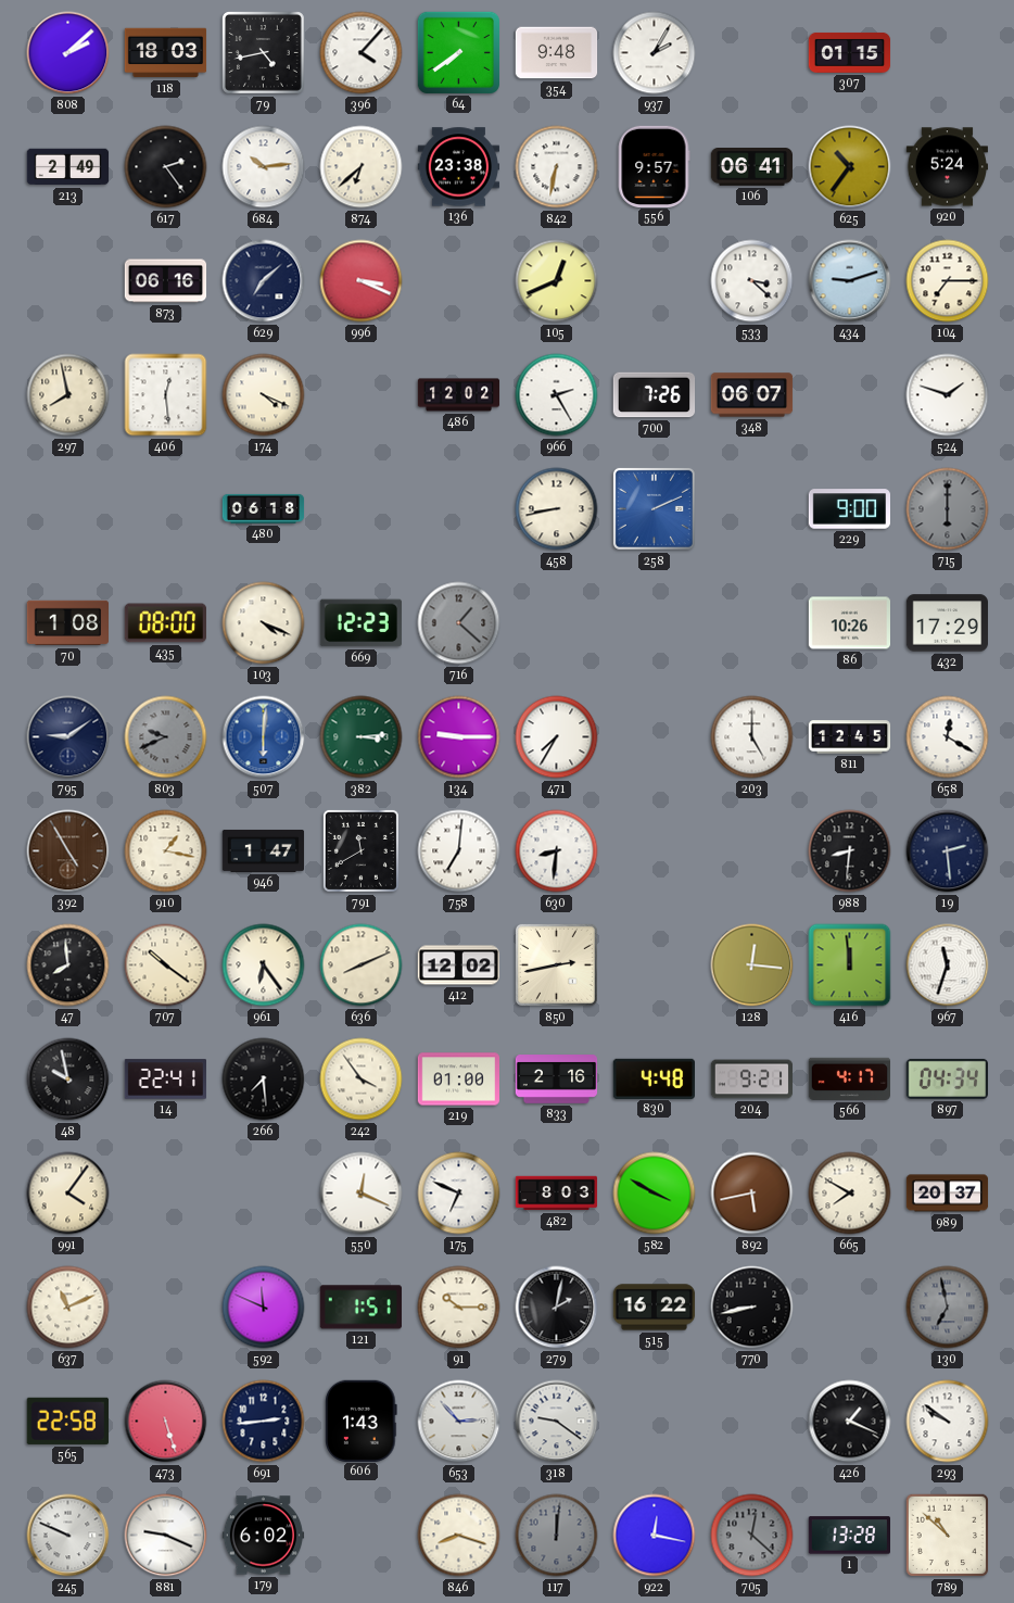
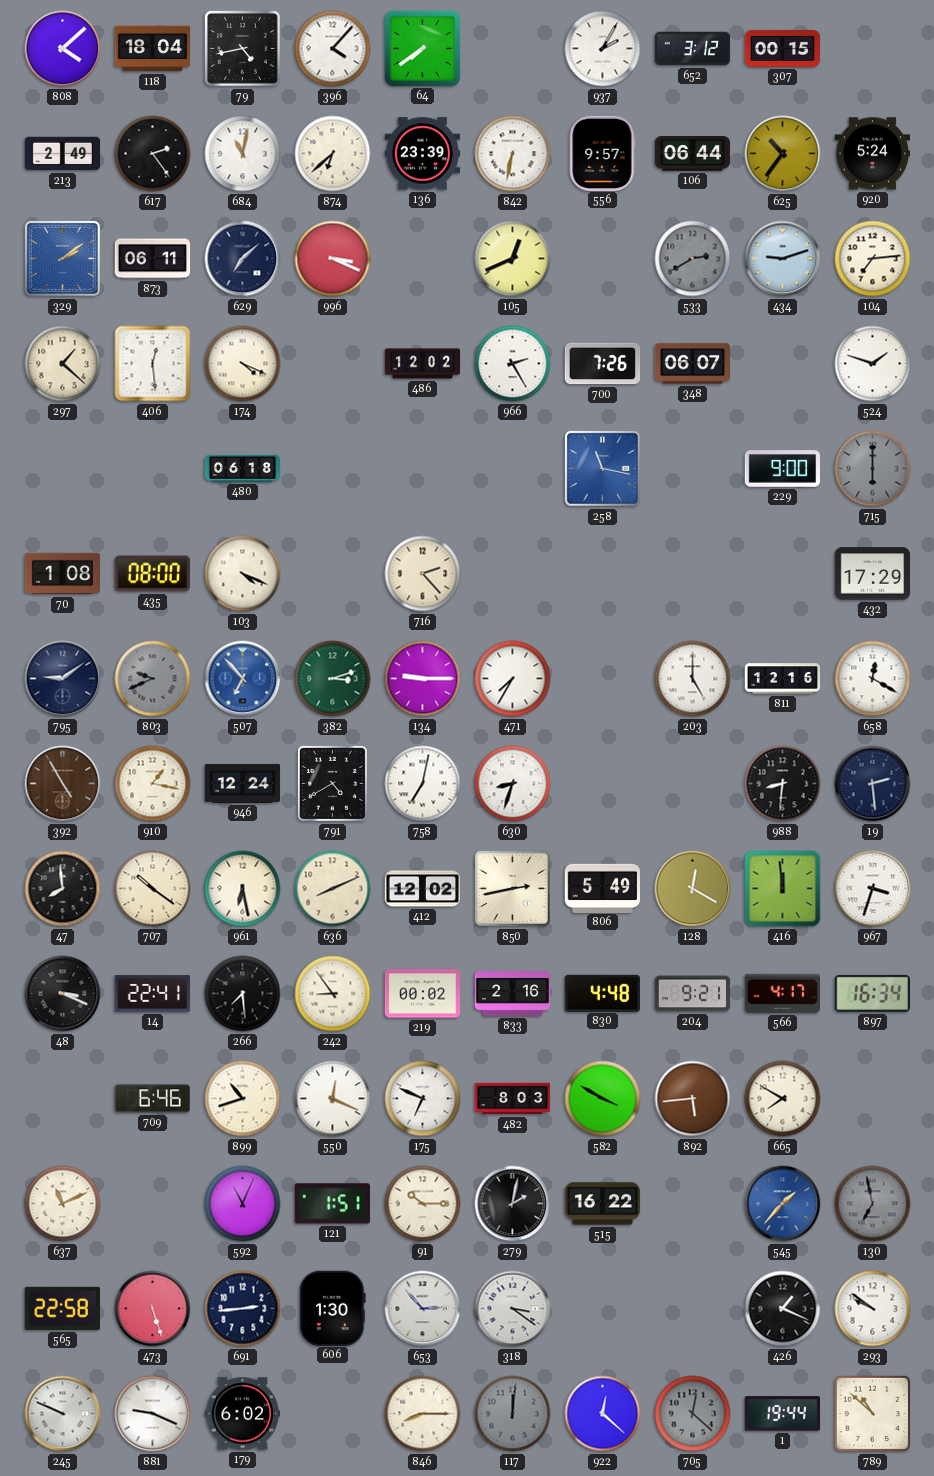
808: 2:08 -> 4:08
118: 18:03 -> 18:04
354: 9:48 -> none
652: none -> 3:12
307: 01:15 -> 00:15
684: 10:14 -> 11:02
136: 23:38 -> 23:39
106: 06:41 -> 06:44
329: none -> 2:09
873: 06:16 -> 06:11
533: 3:22 -> 2:40
533 dial: white -> grey
104: 7:15 -> 7:14
297: 7:58 -> 1:22
458: 8:43 -> none
258: 2:11 -> 11:17
669: 12:23 -> none
716: 1:22 -> 2:23
716 dial: grey -> cream
86: 10:26 -> none
507: 6:01 -> 6:53
382: 3:14 -> 3:12
811: 12:45 -> 12:16
946: 1:47 -> 12:24
791: 11:40 -> 4:40
758: 7:01 -> 7:02
630: 8:31 -> 8:33
961: 6:24 -> 6:28
806: none -> 5:49
128: 12:16 -> 12:20
967: 11:33 -> 3:33
48: 9:58 -> 3:19
242: 3:54 -> 8:54
219: 01:00 -> 00:02
897: 04:34 -> 16:34
991: 4:06 -> none
709: none -> 6:46
899: none -> 10:42
892: 5:43 -> 5:44
989: 20:37 -> none
592: 11:49 -> 11:04
770: 8:43 -> none
545: none -> 1:37
606: 1:43 -> 1:30
318: 9:21 -> 3:21
846: 8:18 -> 8:15
922: 12:17 -> 12:22
1: 13:28 -> 19:44
